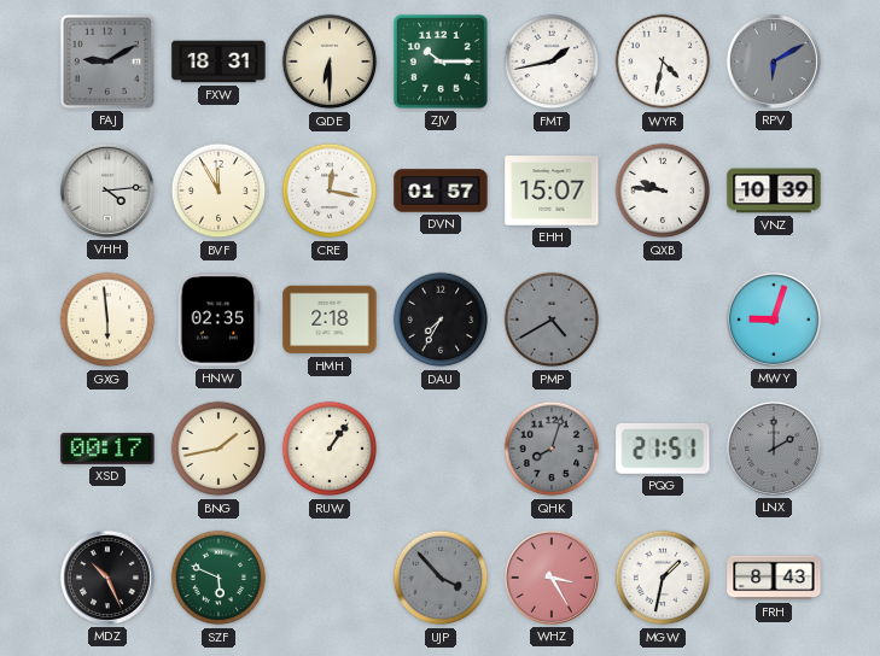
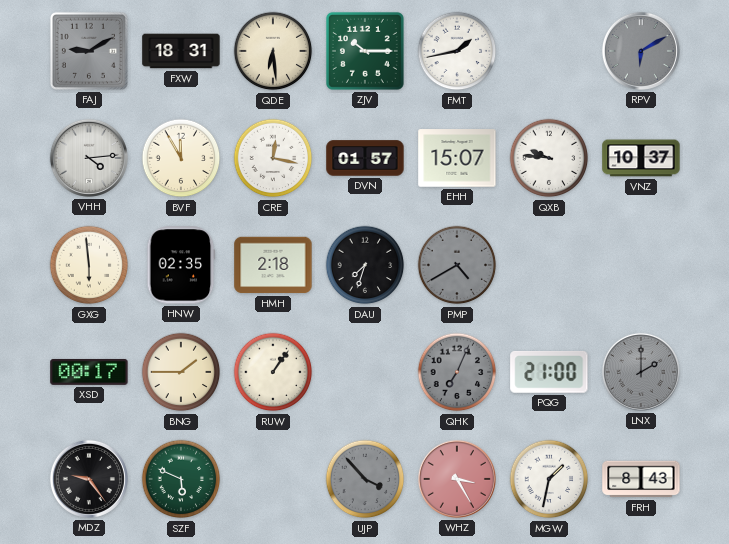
QDE: 6:30 -> 6:29
WYR: 4:32 -> none
VNZ: 10:39 -> 10:37
DAU: 7:35 -> 7:33
MWY: 9:03 -> none
BNG: 1:43 -> 1:45
QHK: 8:03 -> 7:04
PQG: 21:51 -> 21:00
MDZ: 10:26 -> 9:24
